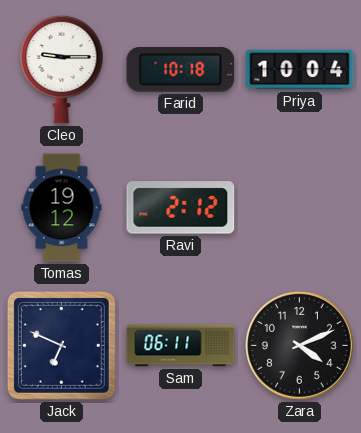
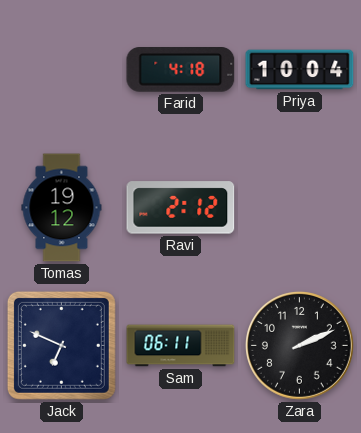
Cleo: 9:15 -> none
Farid: 10:18 -> 4:18
Zara: 4:11 -> 2:11
